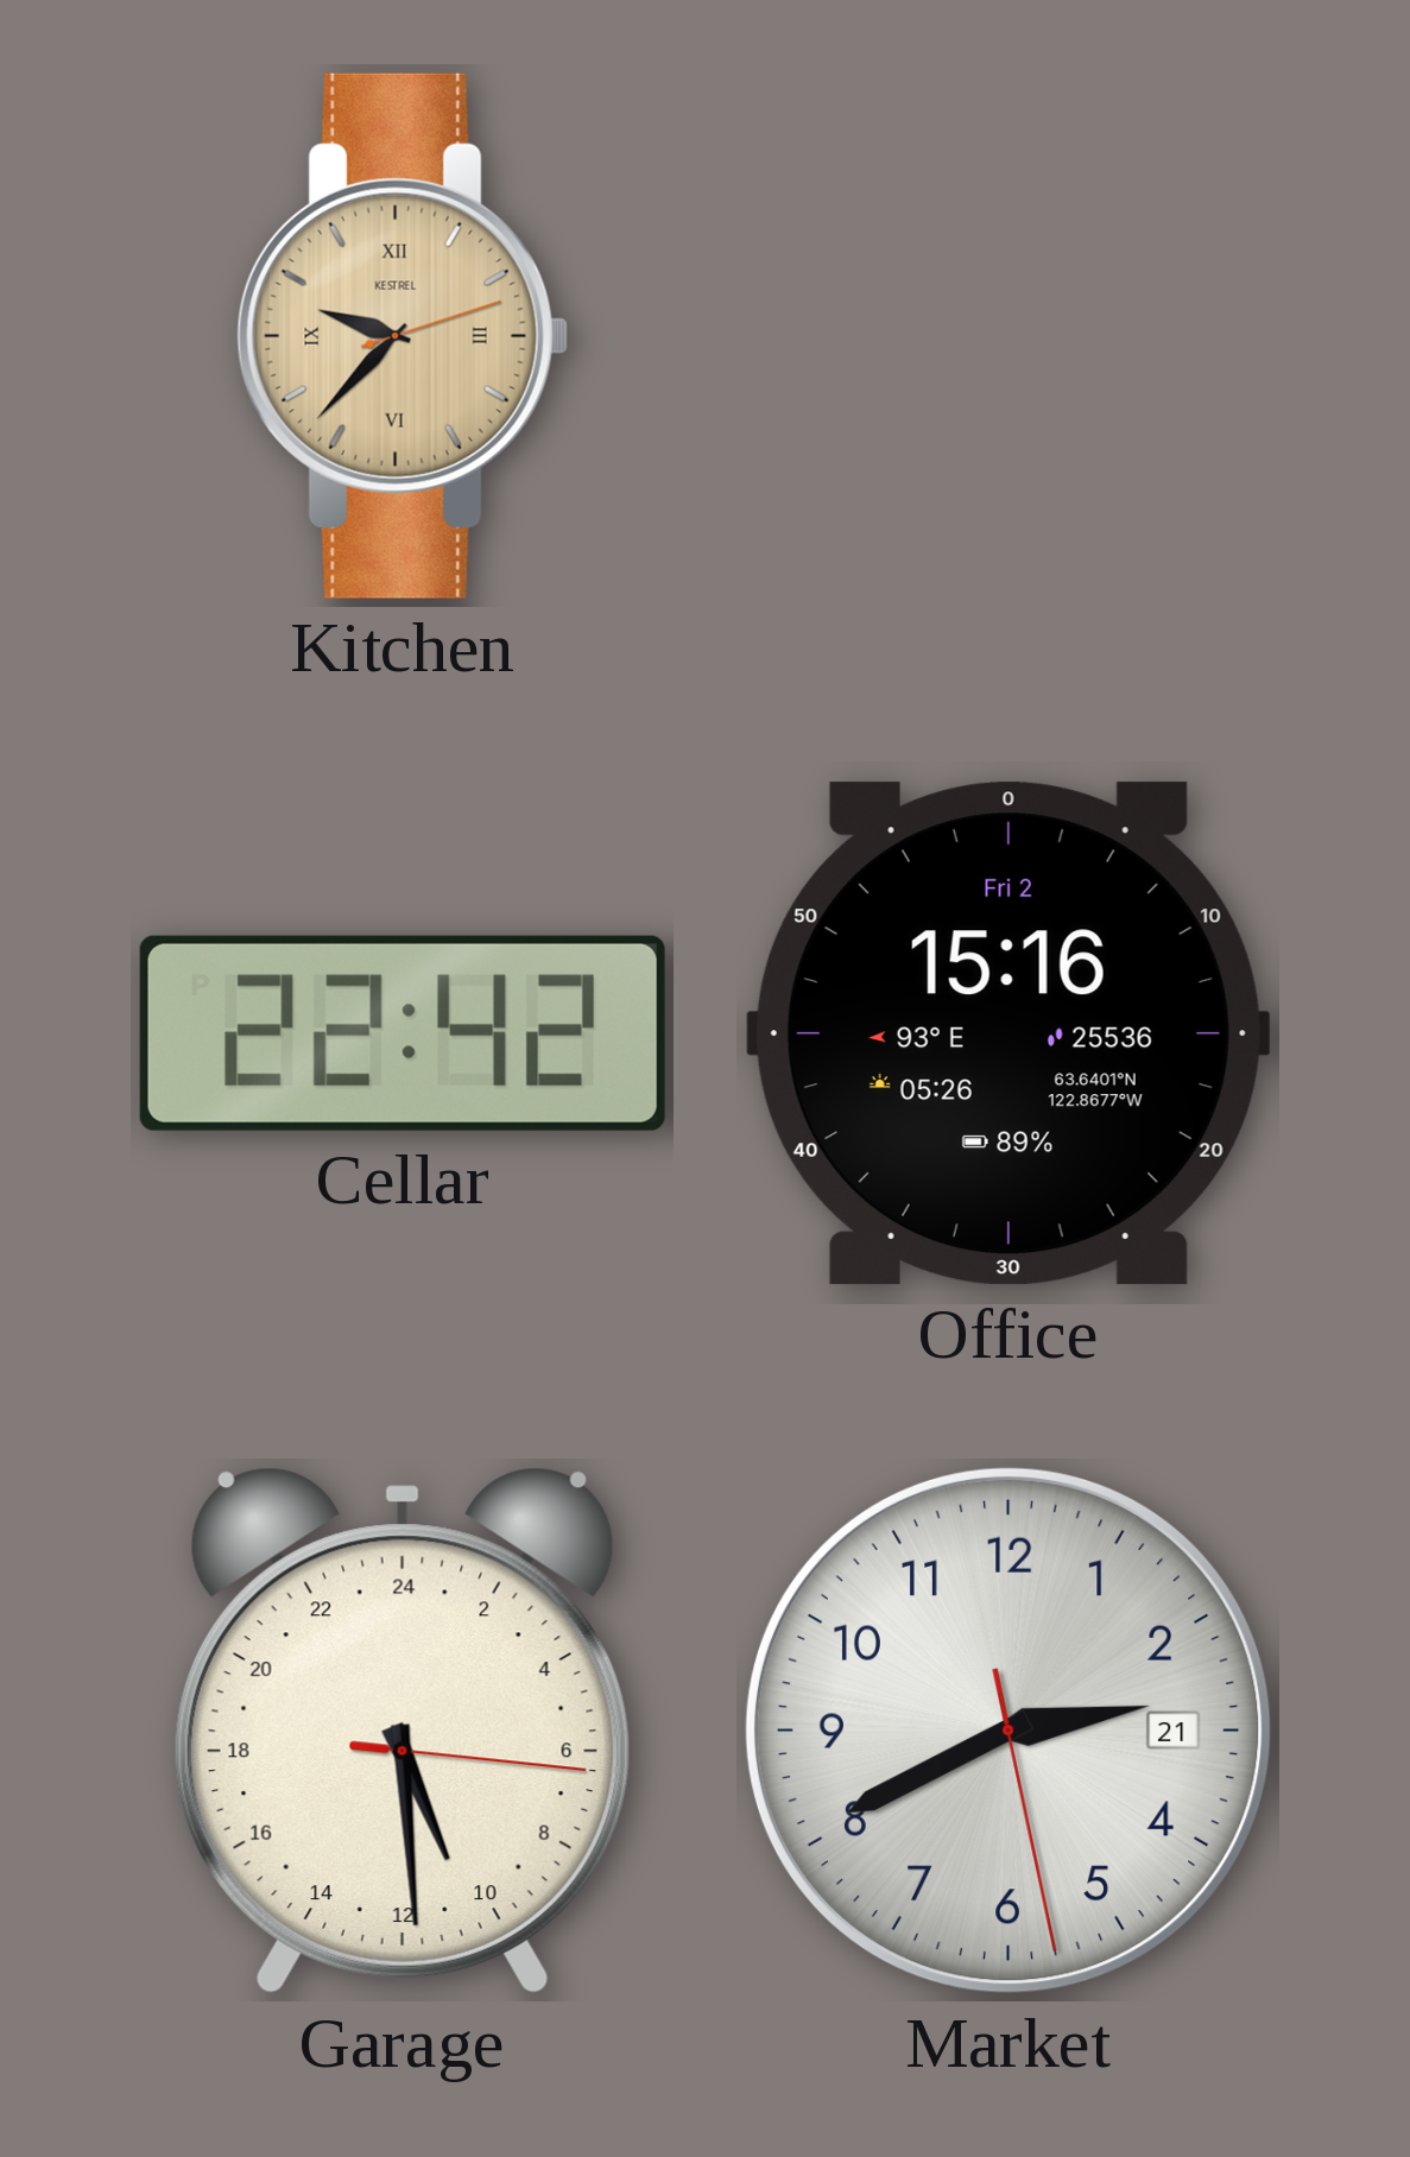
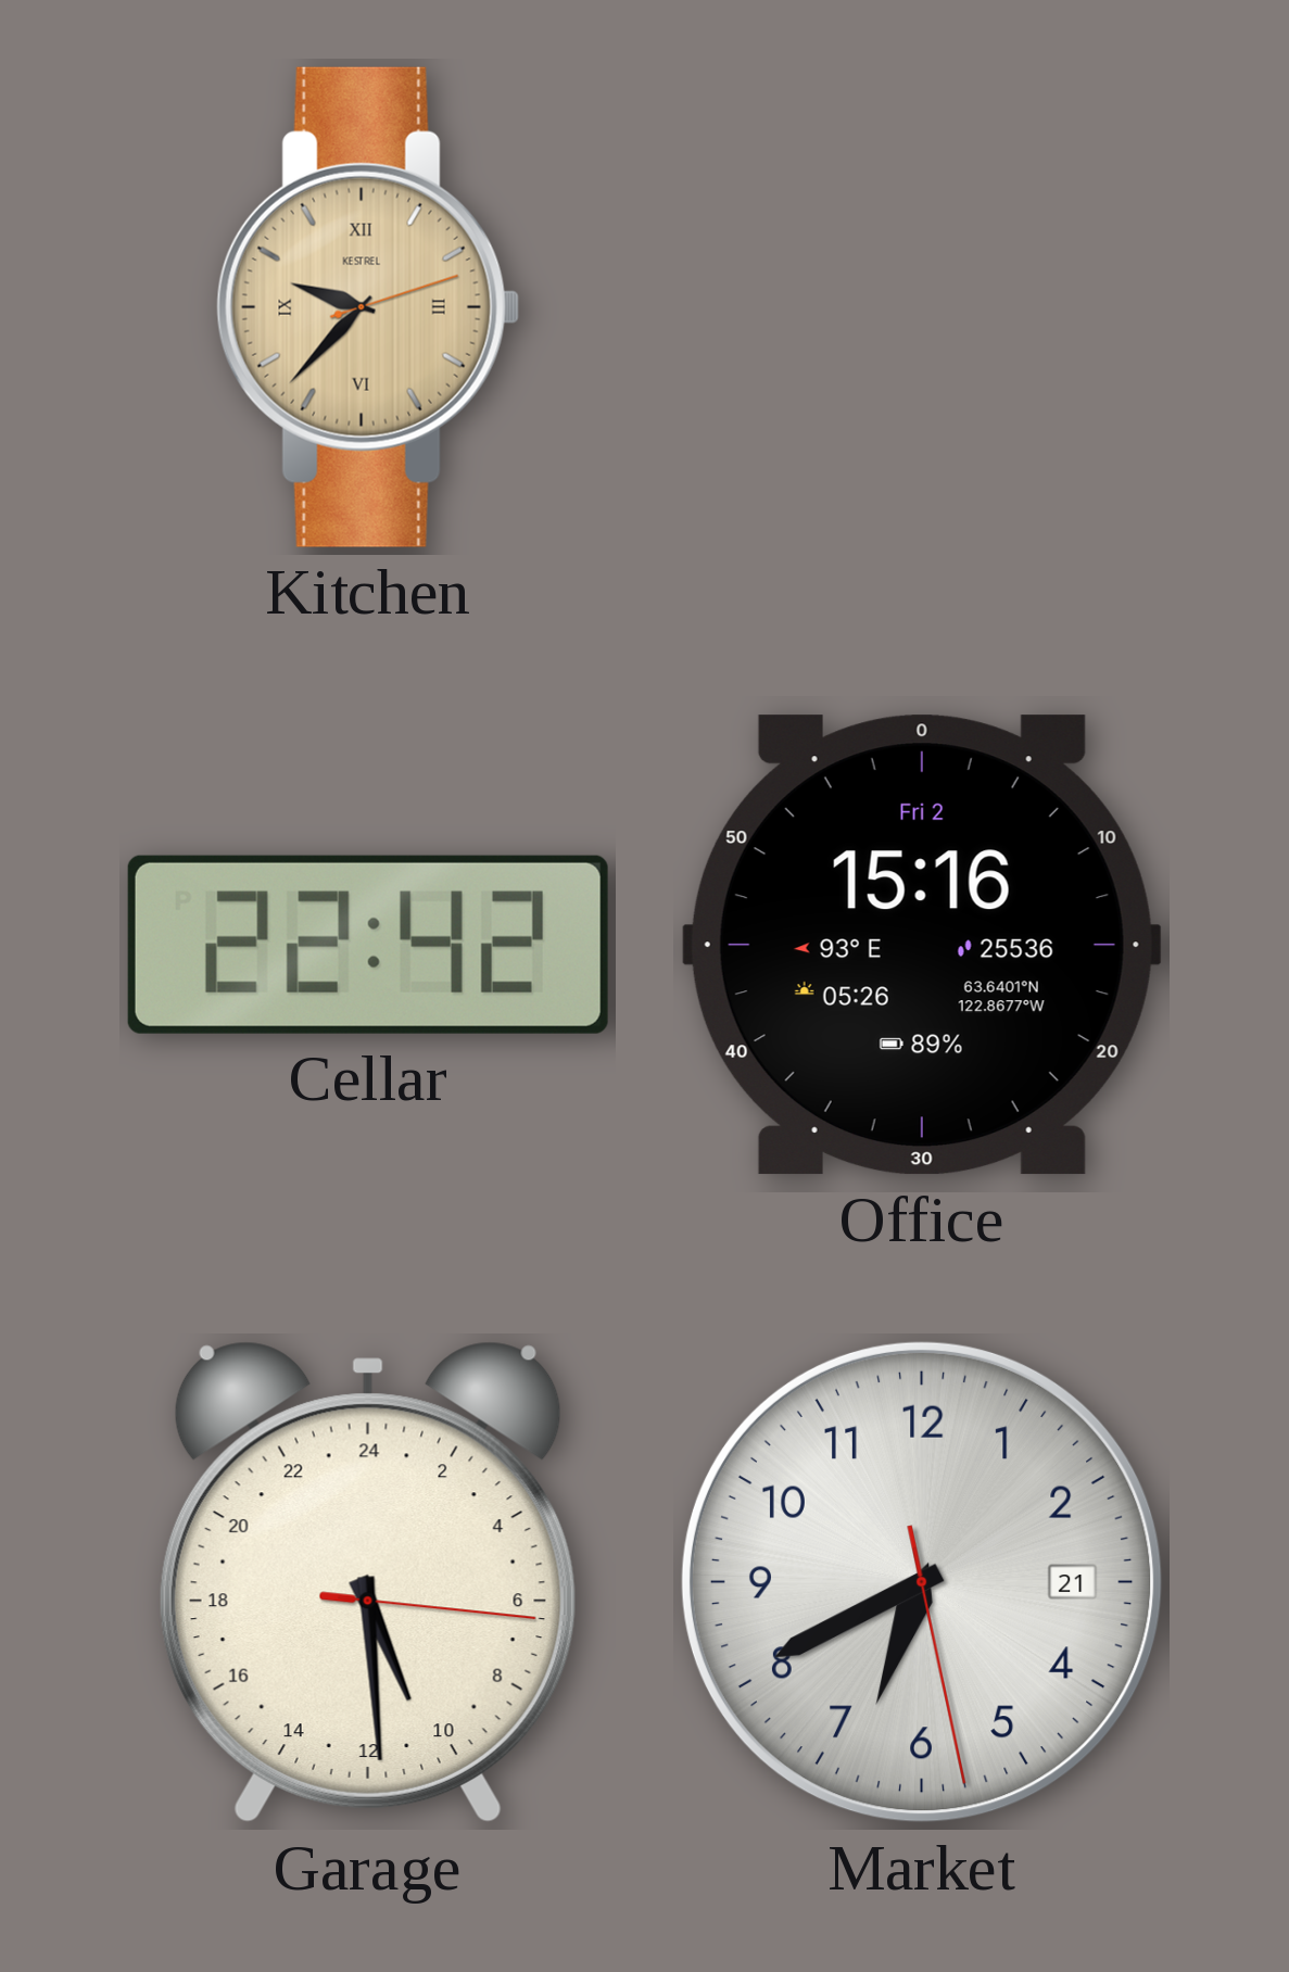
Market: 2:40 -> 6:40
